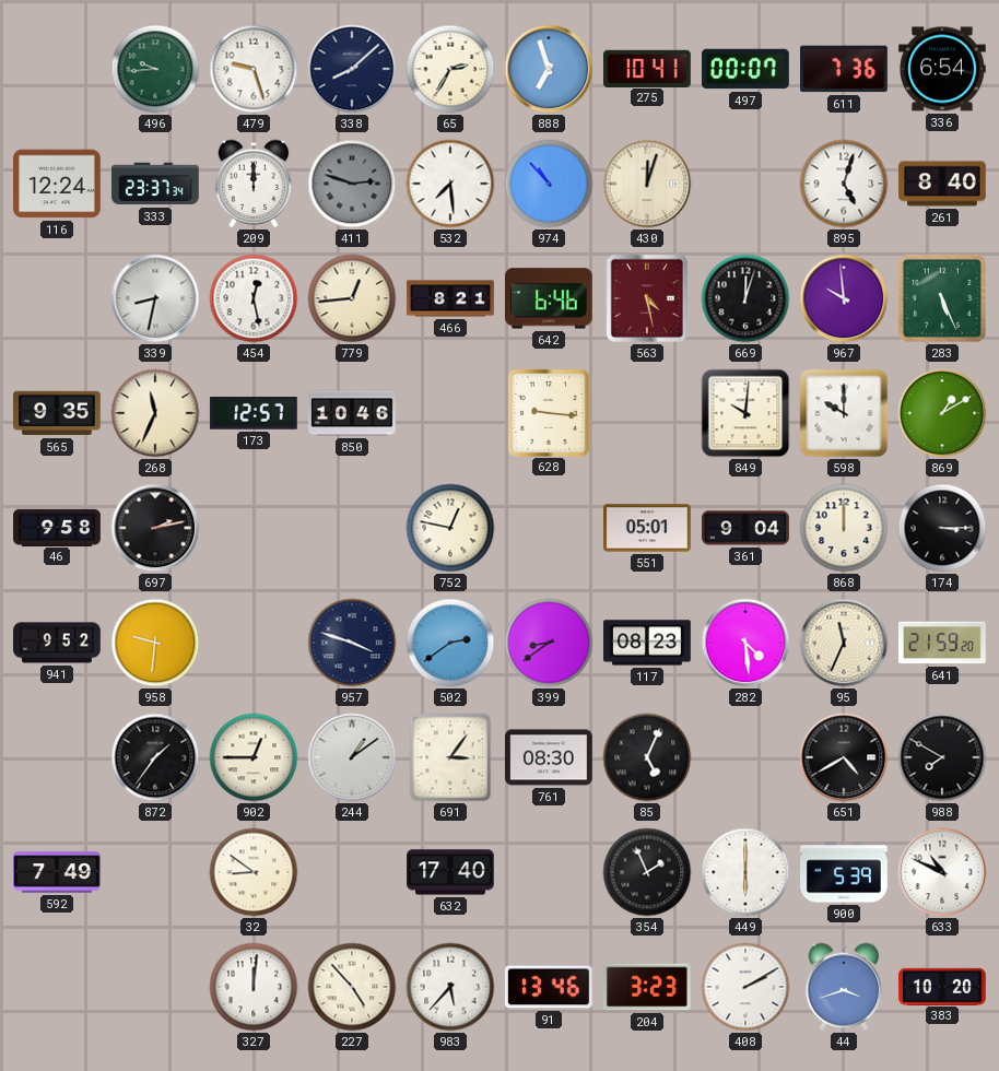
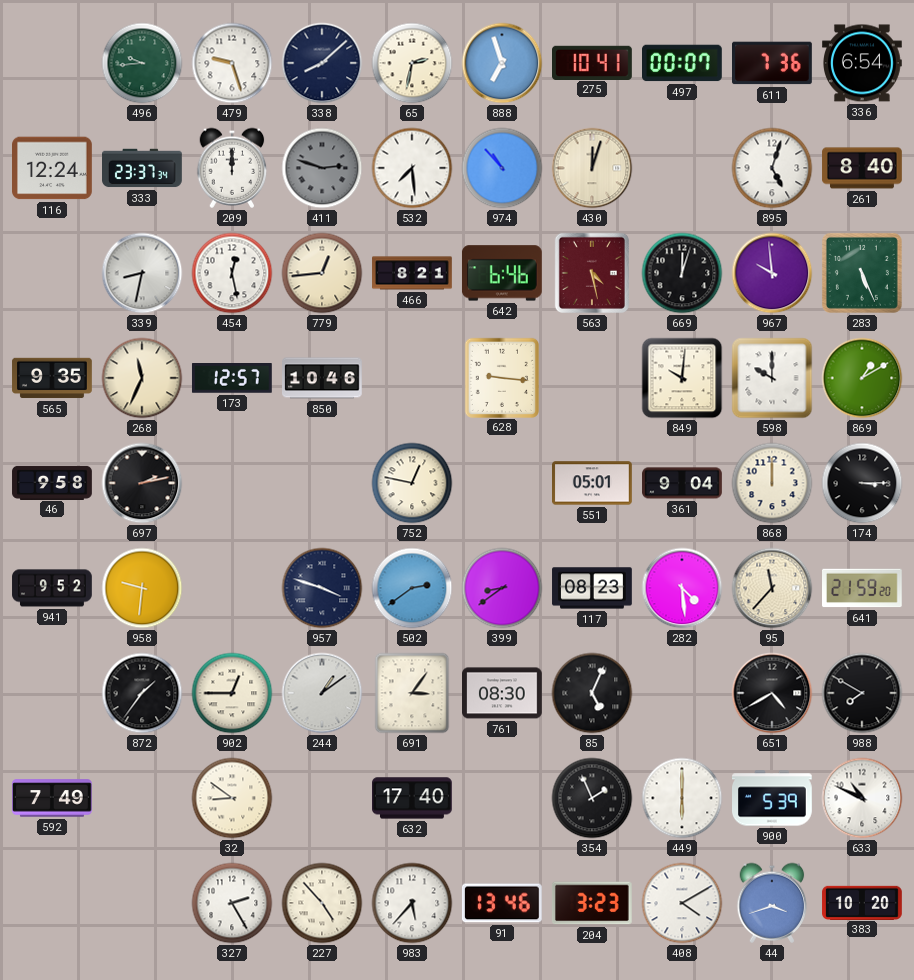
65: 2:35 -> 2:32
95: 11:34 -> 11:37
327: 12:01 -> 2:25
408: 2:10 -> 4:10
